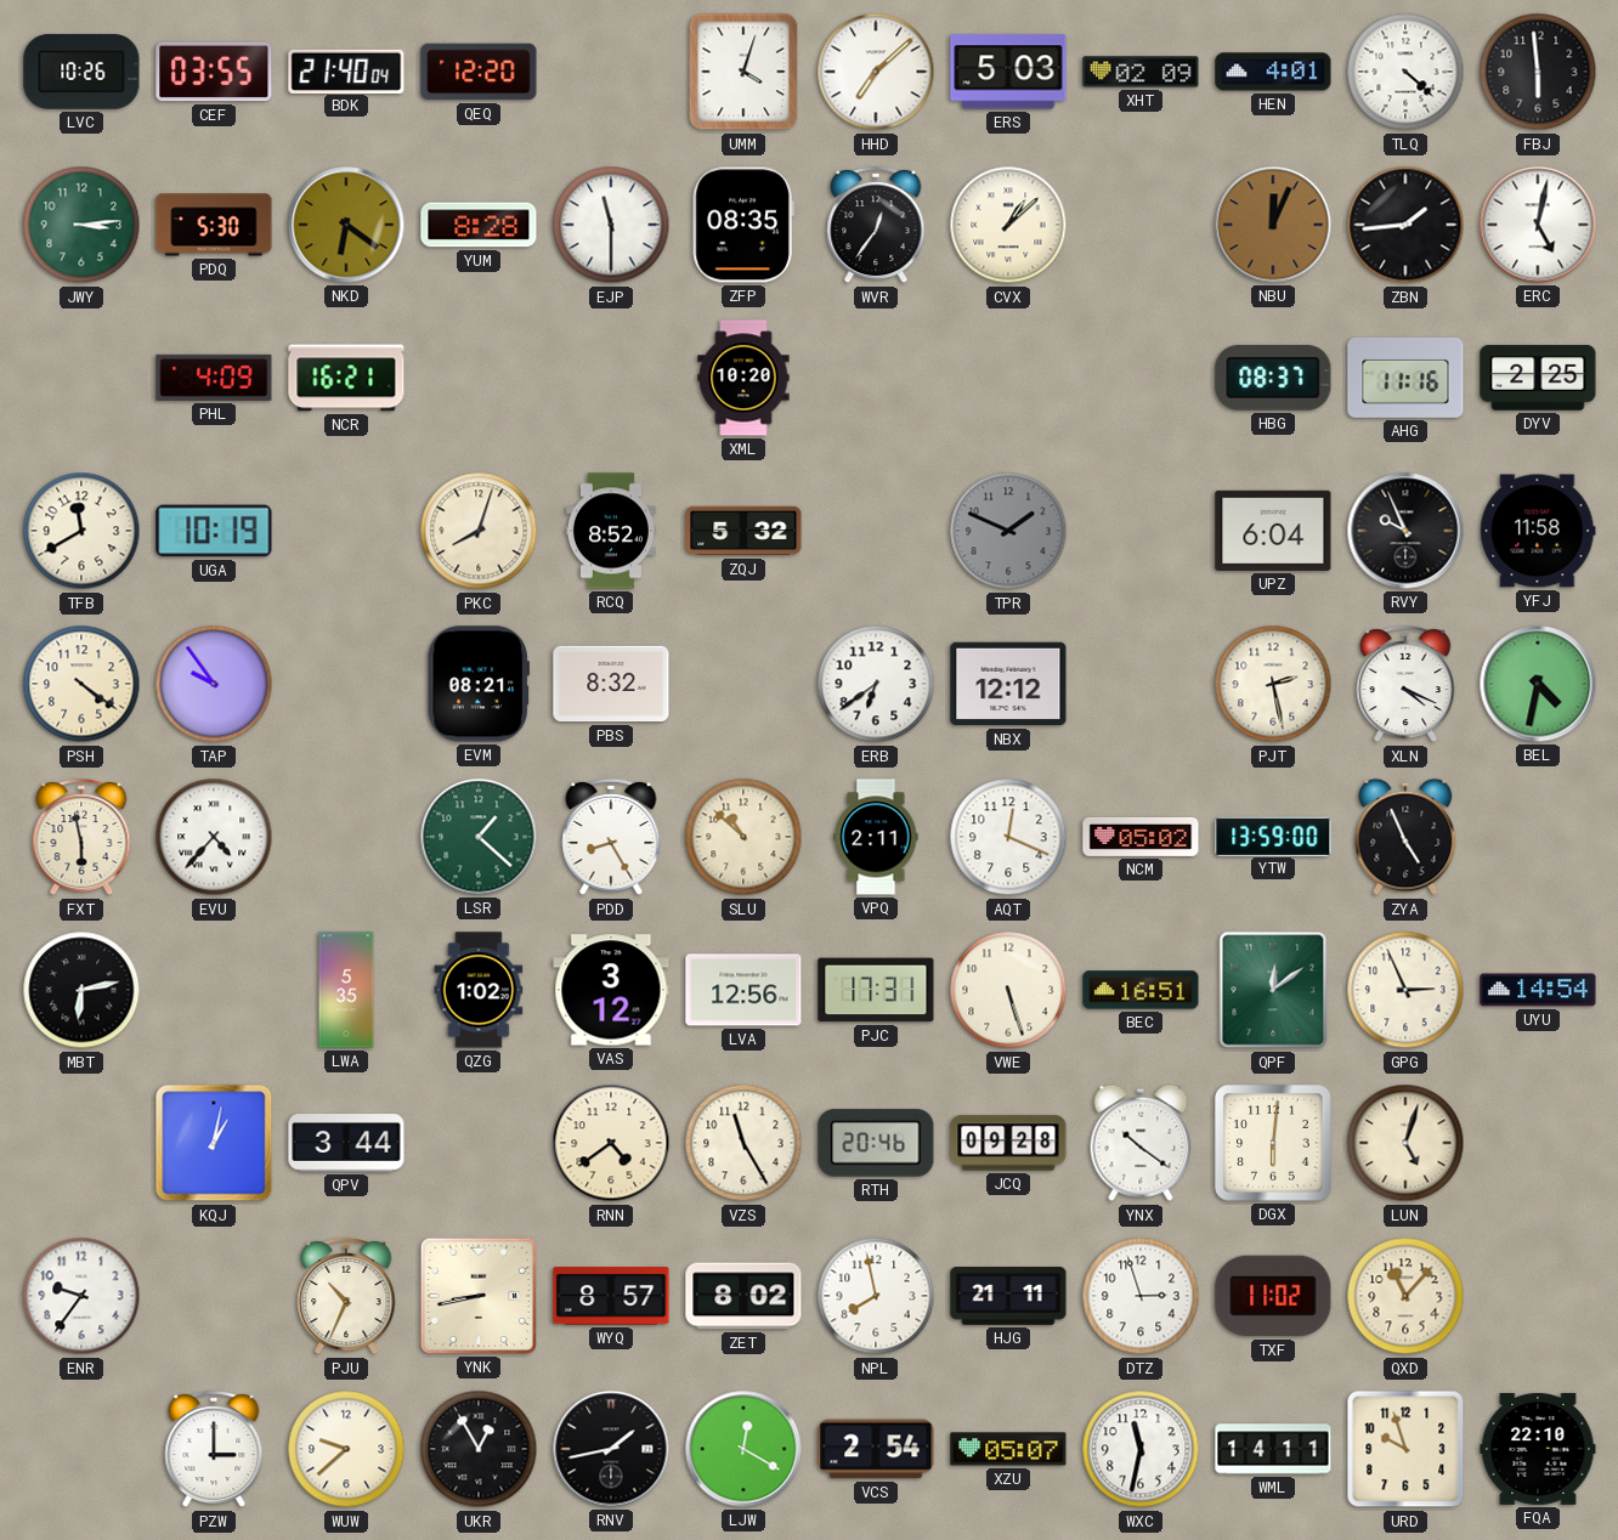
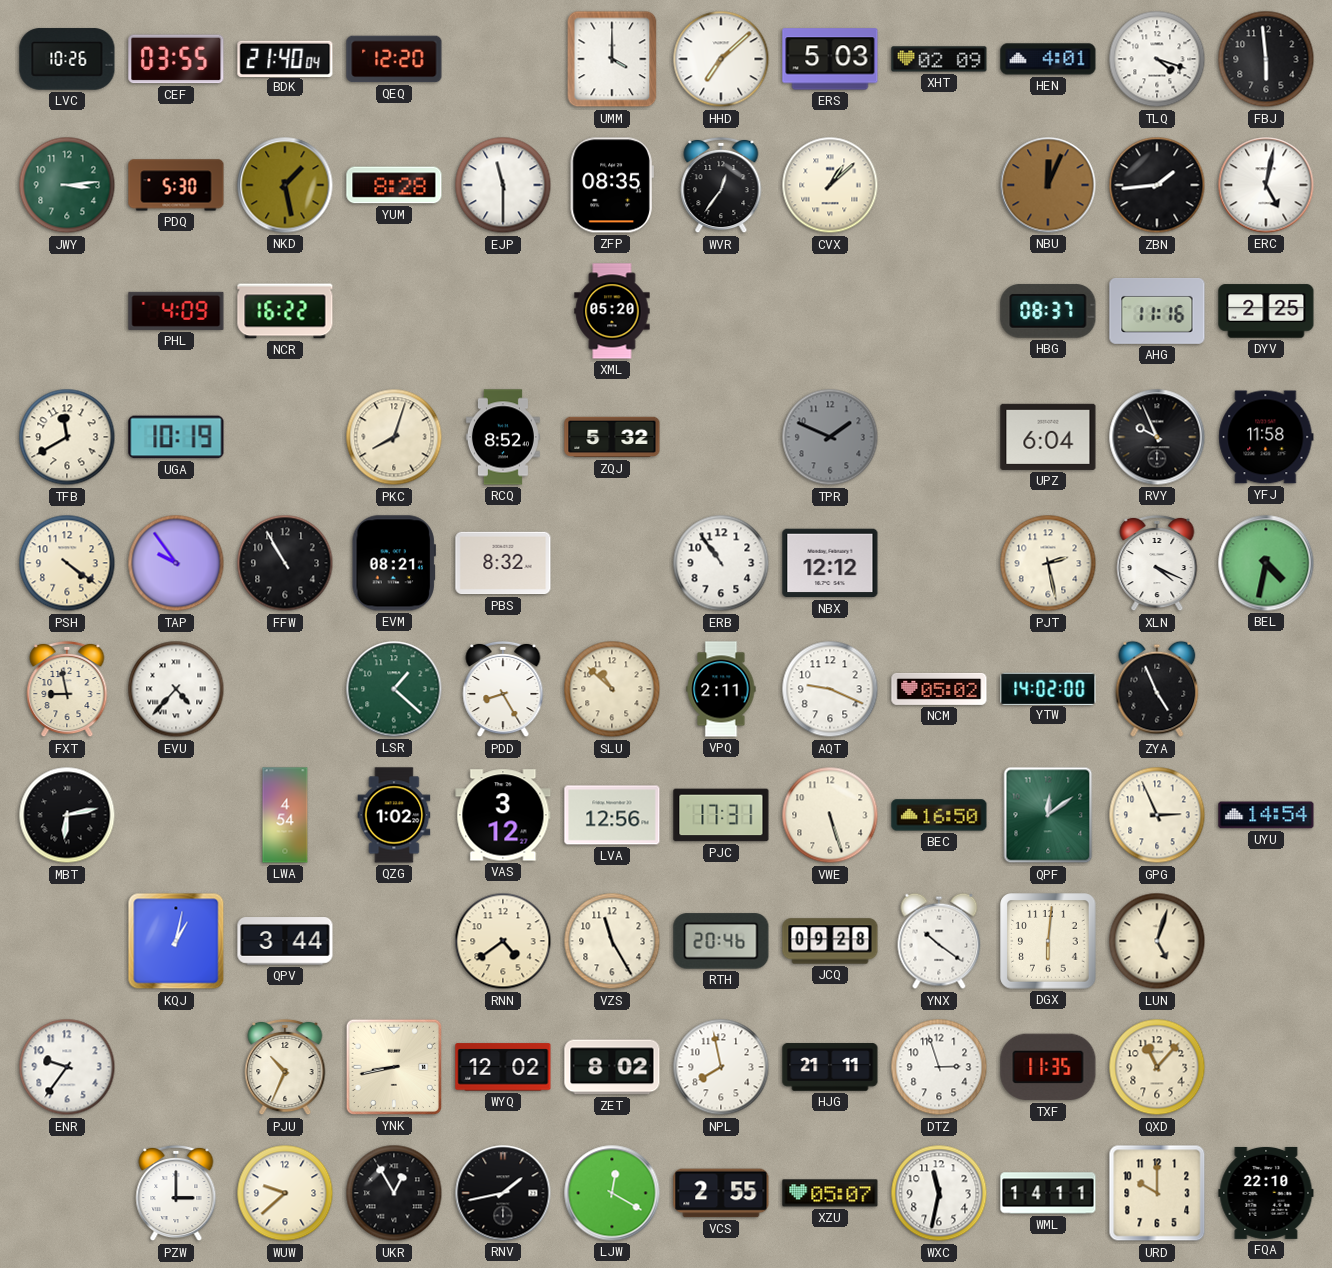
UMM: 4:03 -> 4:00
TLQ: 4:22 -> 4:18
NKD: 6:21 -> 1:28
NCR: 16:21 -> 16:22
XML: 10:20 -> 05:20
FFW: none -> 10:55
ERB: 6:39 -> 10:54
FXT: 5:58 -> 8:58
AQT: 12:19 -> 9:19
YTW: 13:59 -> 14:02
LWA: 5:35 -> 4:54
BEC: 16:51 -> 16:50
WYQ: 8:57 -> 12:02
TXF: 11:02 -> 11:35
VCS: 2:54 -> 2:55
URD: 9:57 -> 10:00
